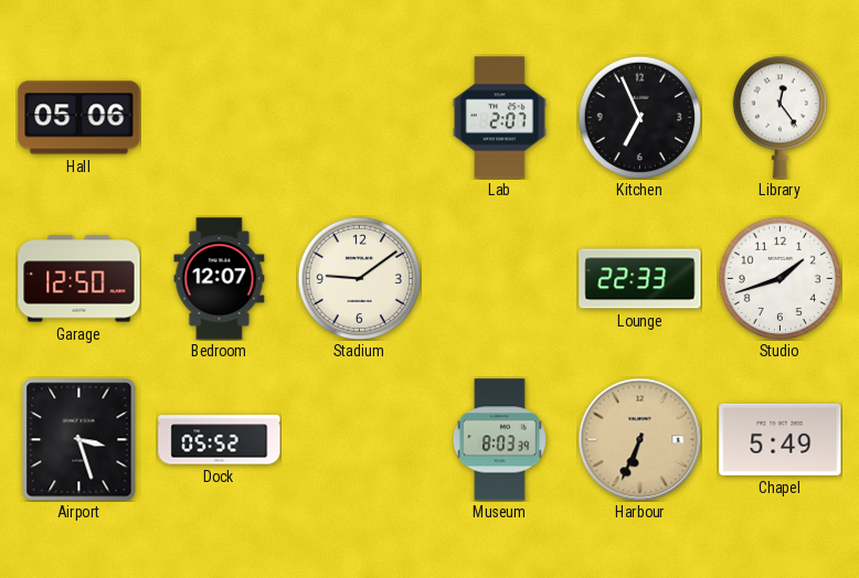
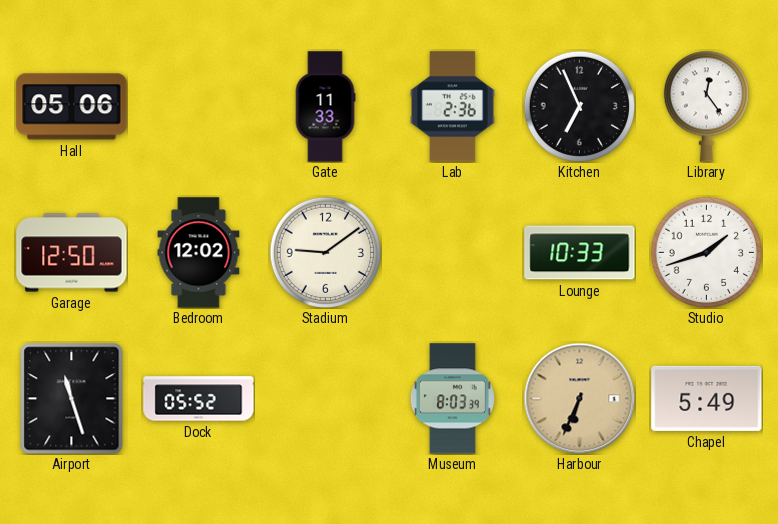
Gate: none -> 11:33
Lab: 2:07 -> 2:36
Bedroom: 12:07 -> 12:02
Lounge: 22:33 -> 10:33
Airport: 3:27 -> 11:27
